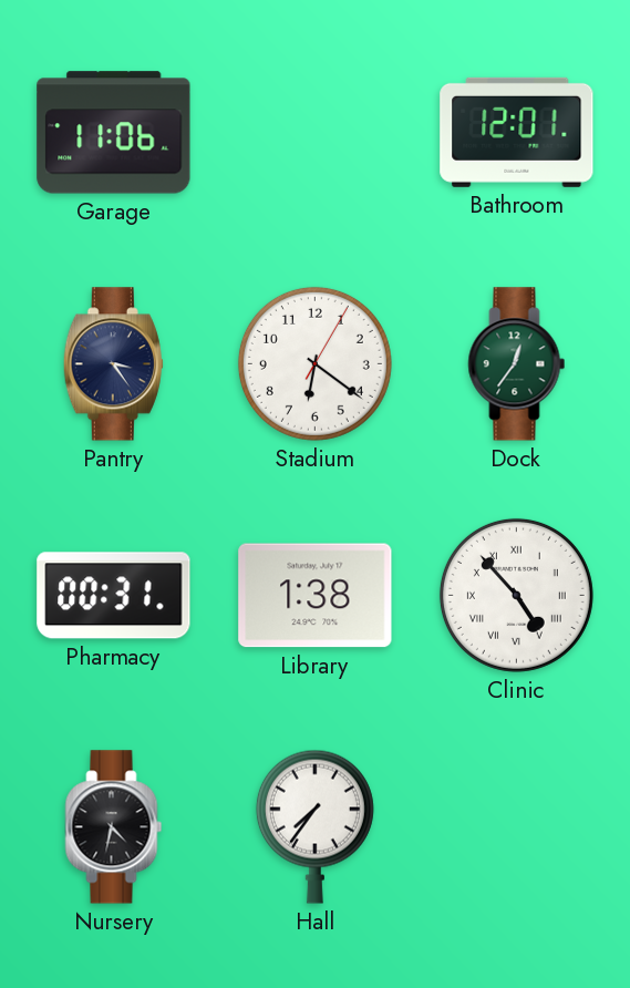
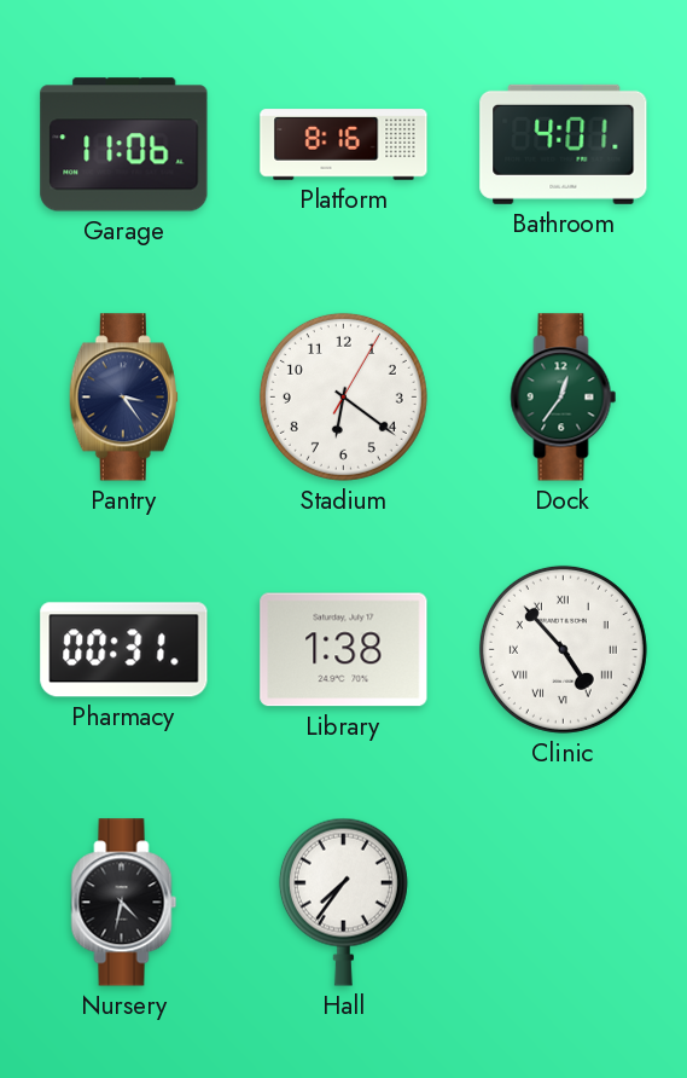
Platform: none -> 8:16
Bathroom: 12:01 -> 4:01
